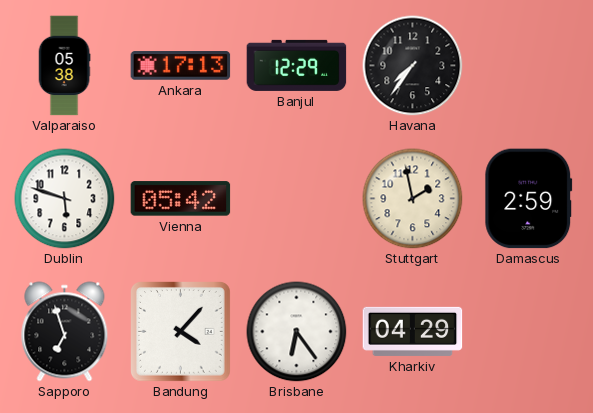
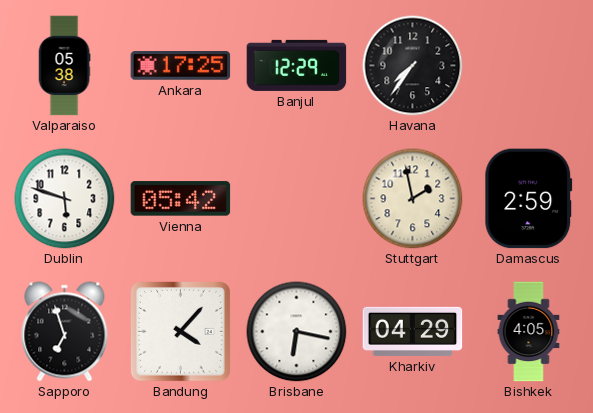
Ankara: 17:13 -> 17:25
Brisbane: 6:24 -> 6:17
Bishkek: none -> 4:05
